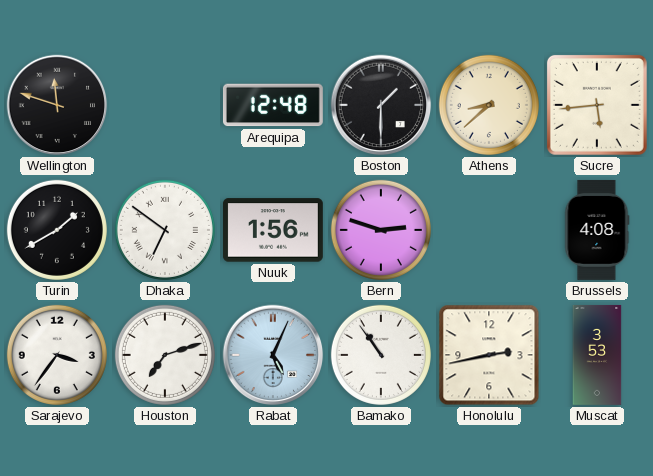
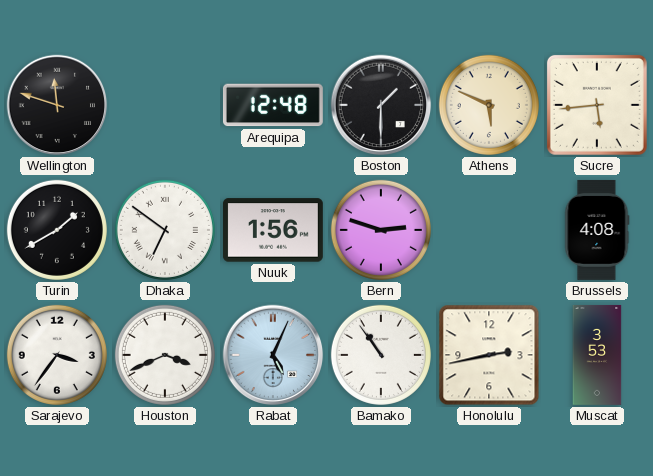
Athens: 8:38 -> 5:49
Houston: 7:12 -> 3:41
